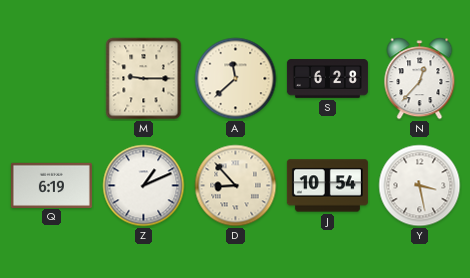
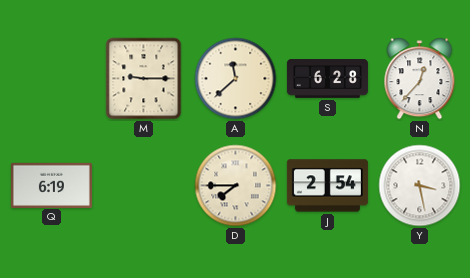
Z: 1:11 -> none
D: 8:53 -> 7:45
J: 10:54 -> 2:54
